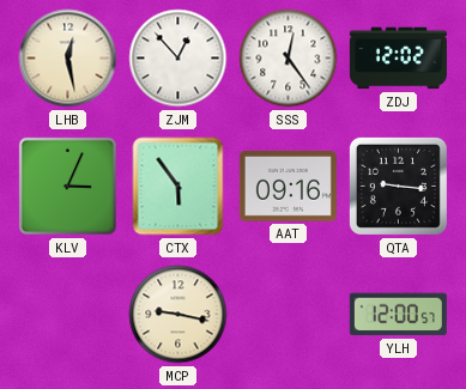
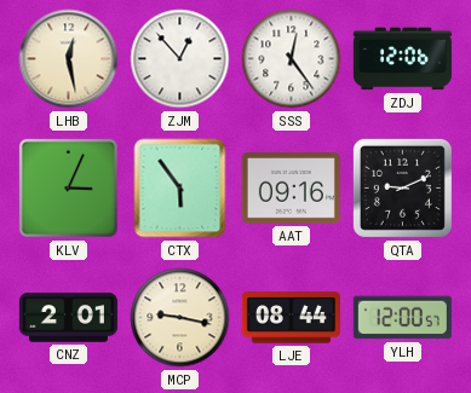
ZDJ: 12:02 -> 12:06
QTA: 9:16 -> 9:11
CNZ: none -> 2:01
LJE: none -> 08:44
